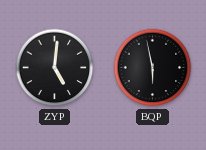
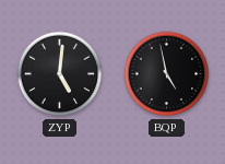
BQP: 5:58 -> 4:58
